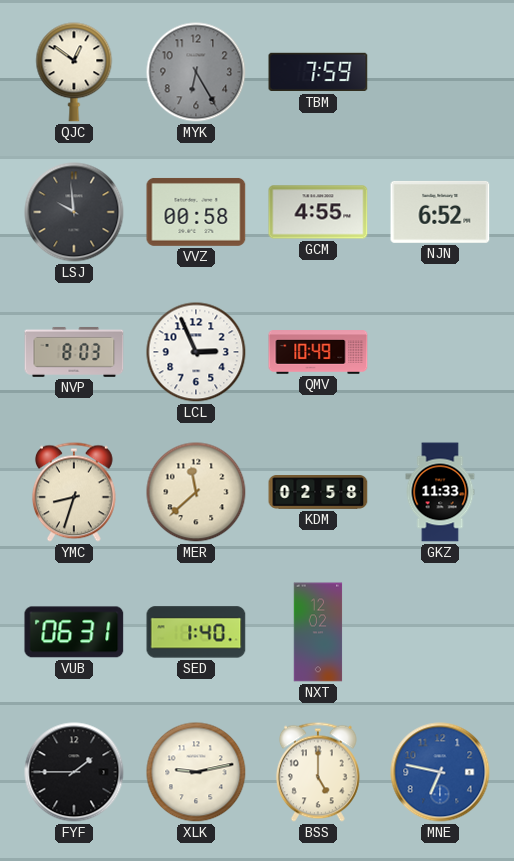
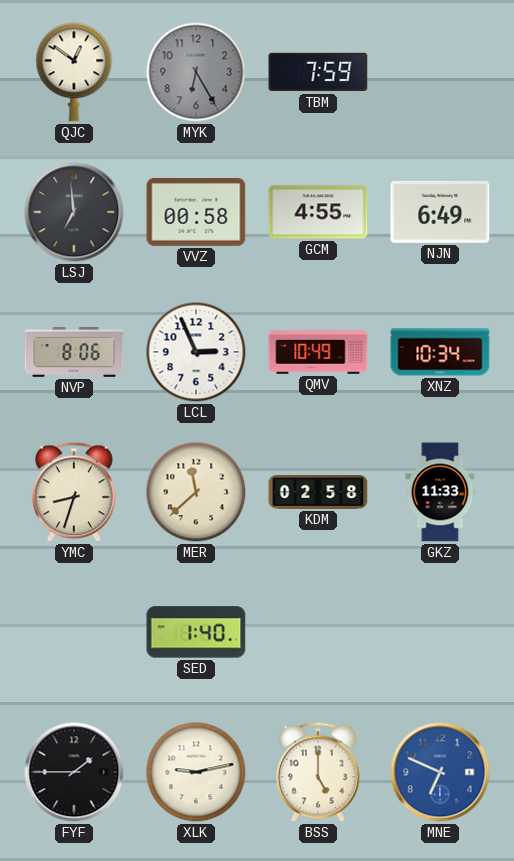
LSJ: 9:59 -> 6:59
NJN: 6:52 -> 6:49
NVP: 8:03 -> 8:06
XNZ: none -> 10:34
VUB: 06:31 -> none
NXT: 12:02 -> none
MNE: 6:47 -> 6:49
